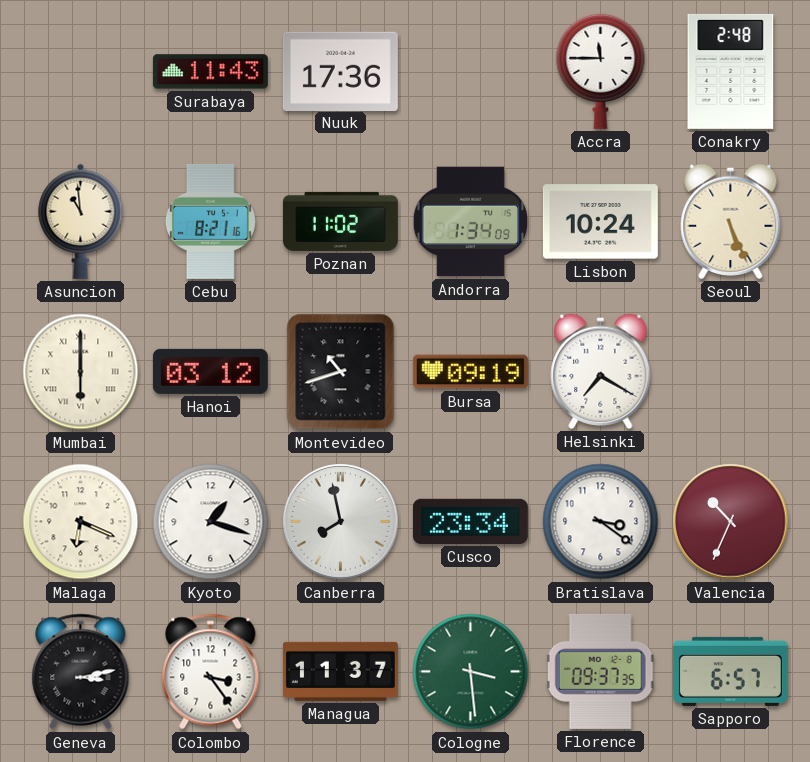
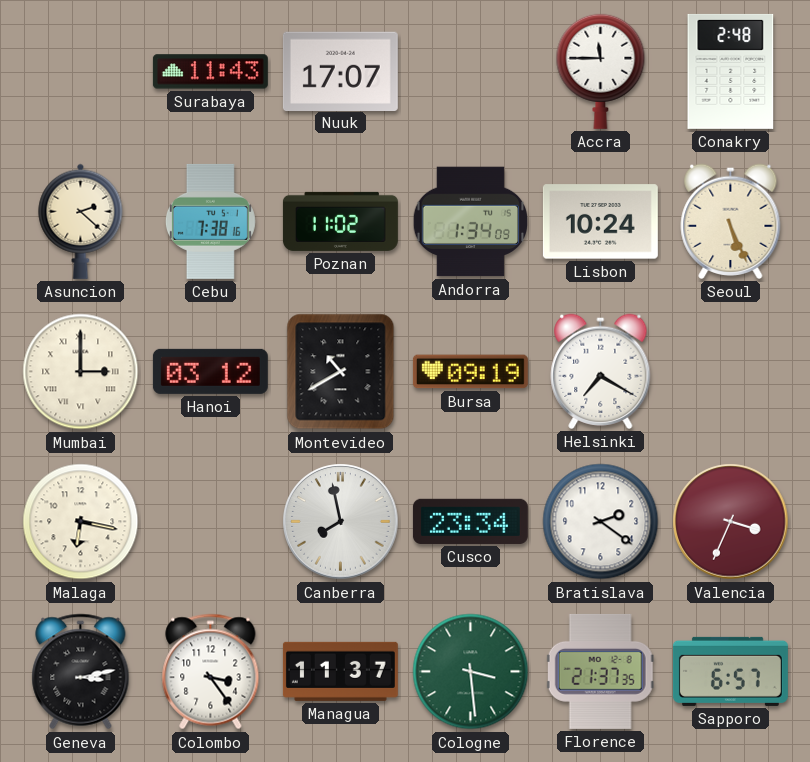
Nuuk: 17:36 -> 17:07
Asuncion: 10:59 -> 2:22
Cebu: 8:21 -> 7:38
Mumbai: 6:00 -> 3:00
Montevideo: 10:42 -> 10:40
Malaga: 6:19 -> 6:17
Kyoto: 1:18 -> none
Bratislava: 3:21 -> 2:21
Valencia: 10:34 -> 3:34
Florence: 09:37 -> 21:37
